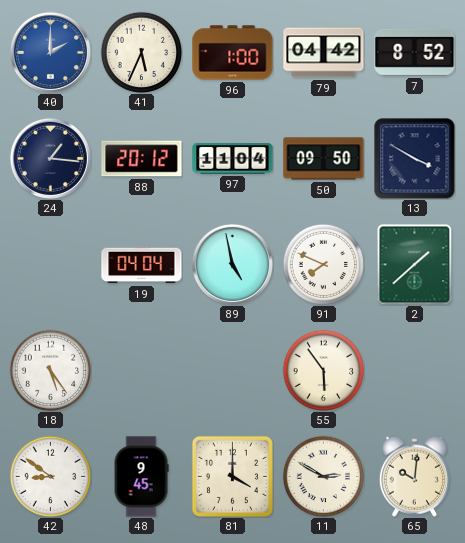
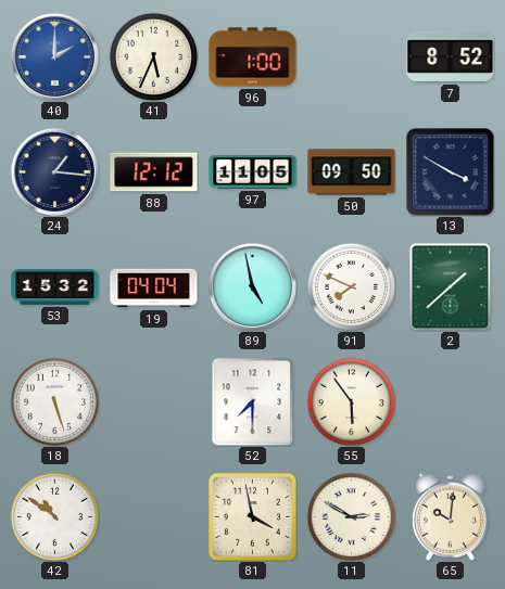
79: 04:42 -> none
88: 20:12 -> 12:12
97: 11:04 -> 11:05
53: none -> 15:32
18: 5:24 -> 5:27
52: none -> 7:30
42: 8:51 -> 10:51
48: 9:45 -> none
81: 4:00 -> 3:58
